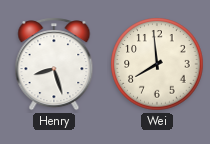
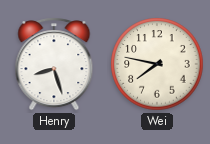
Wei: 7:59 -> 7:47
